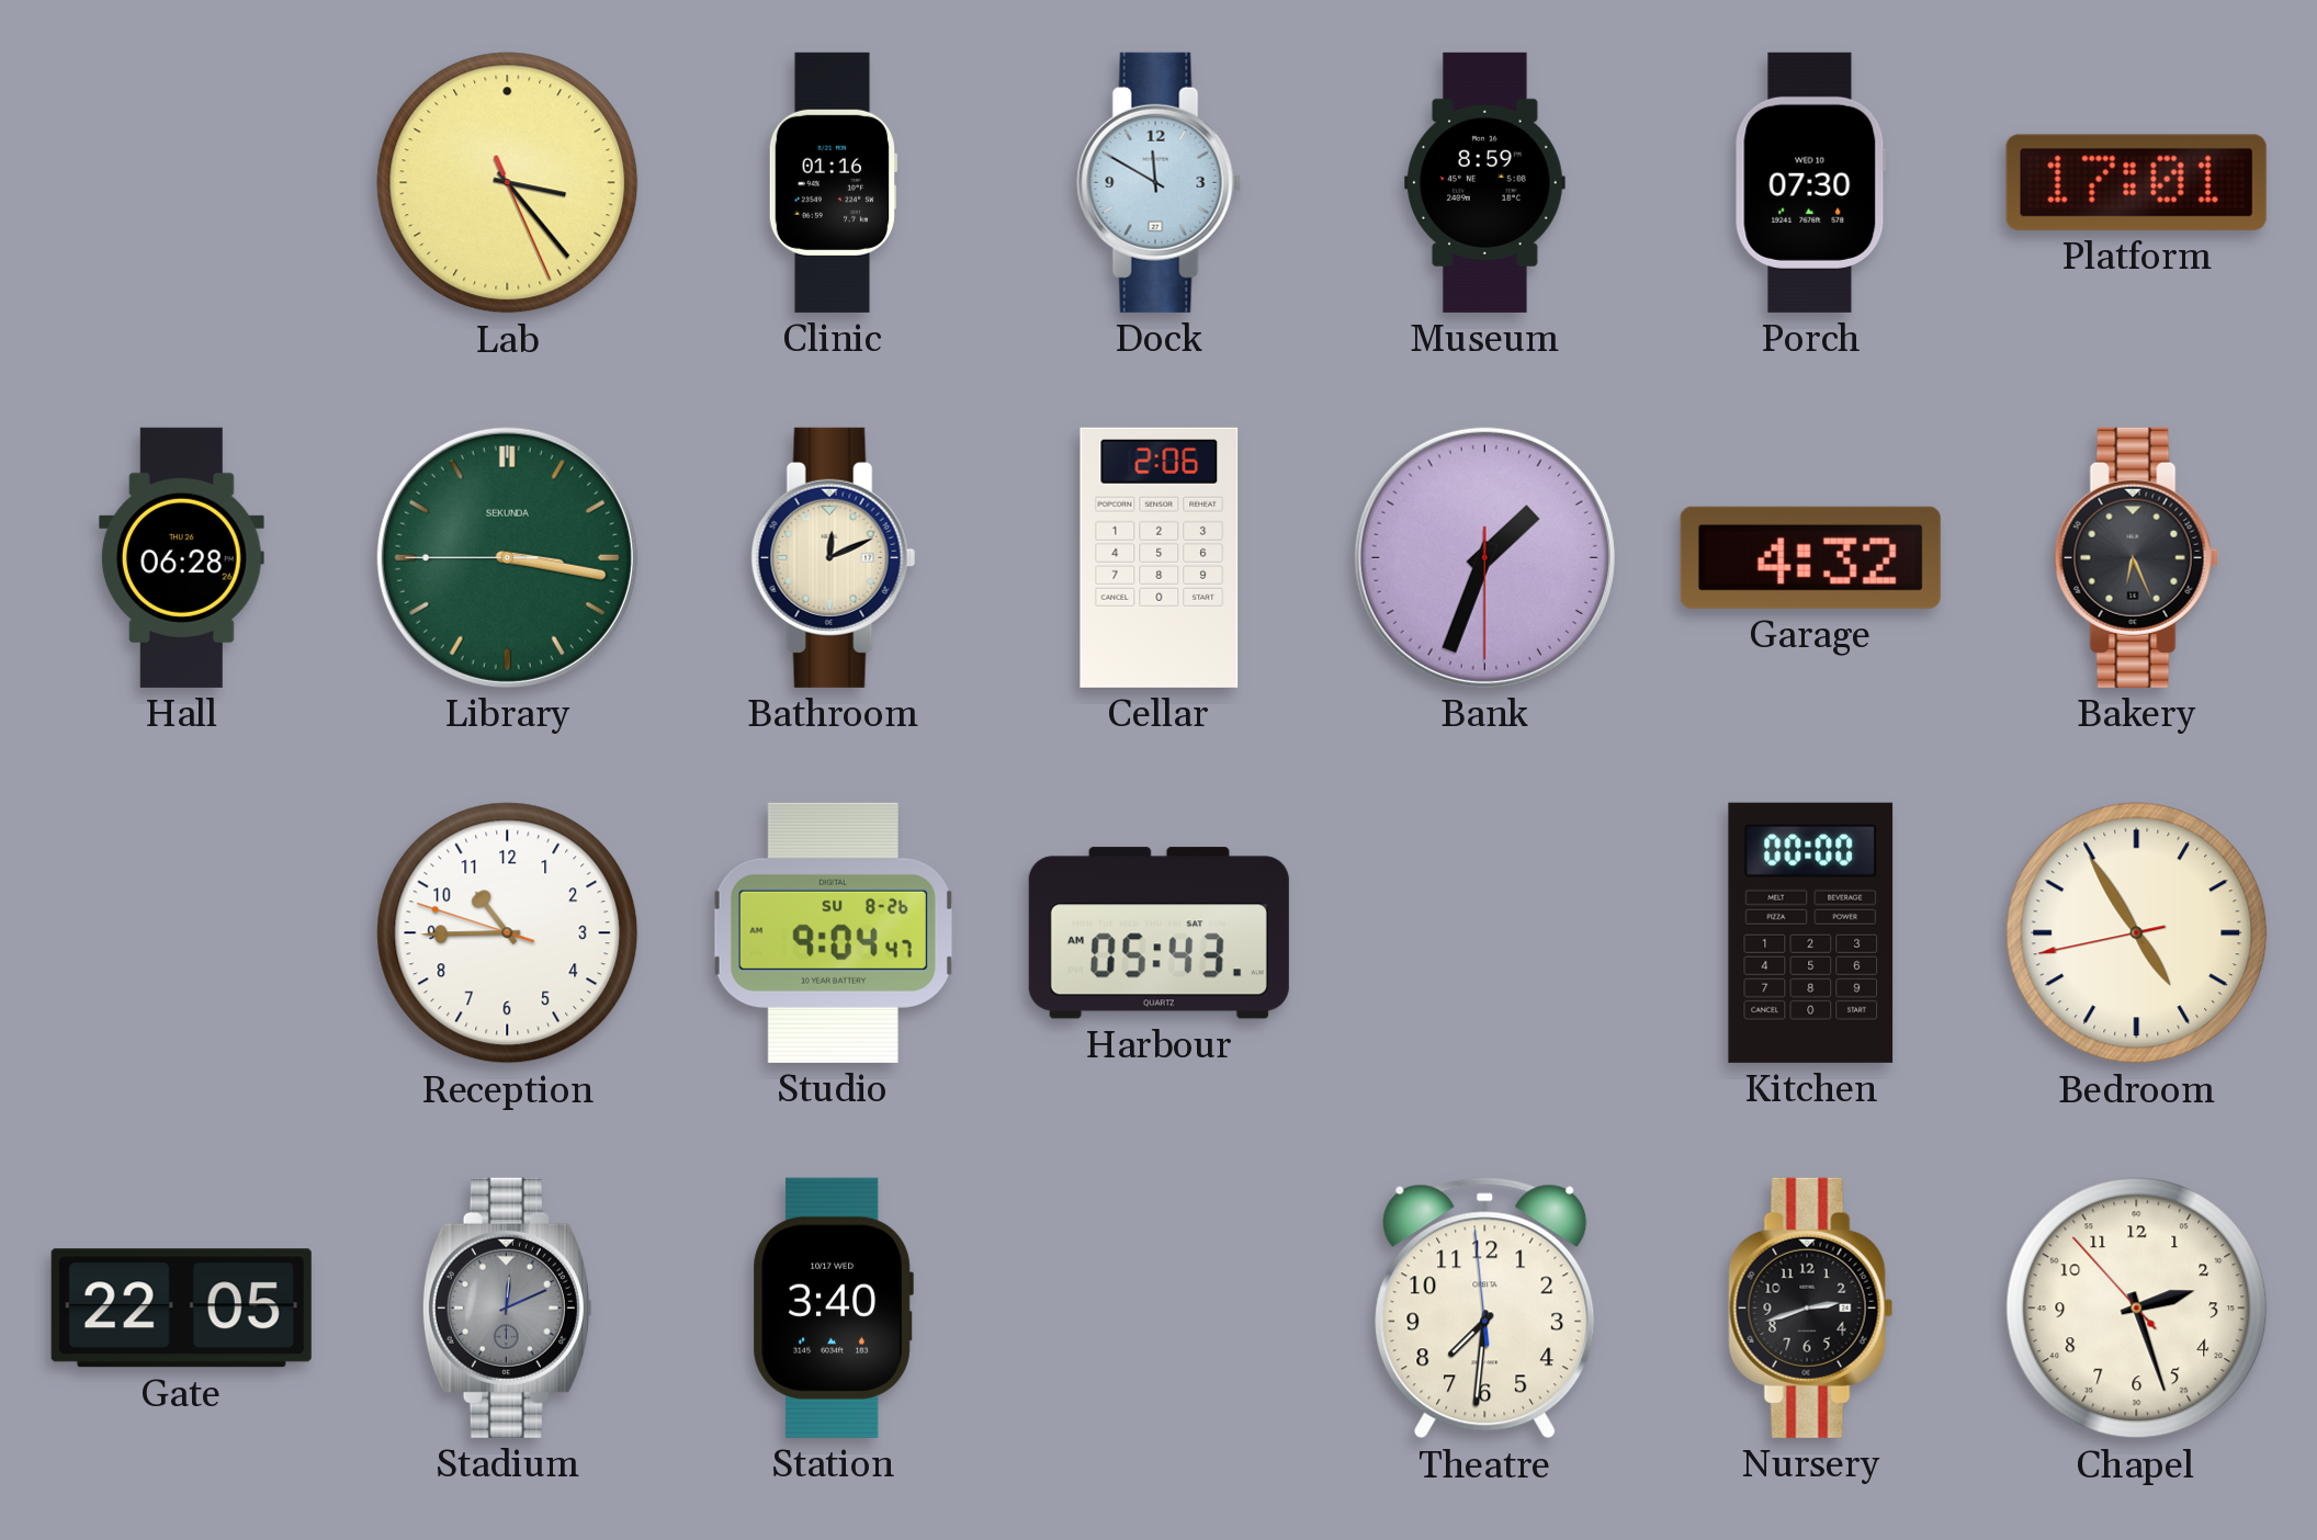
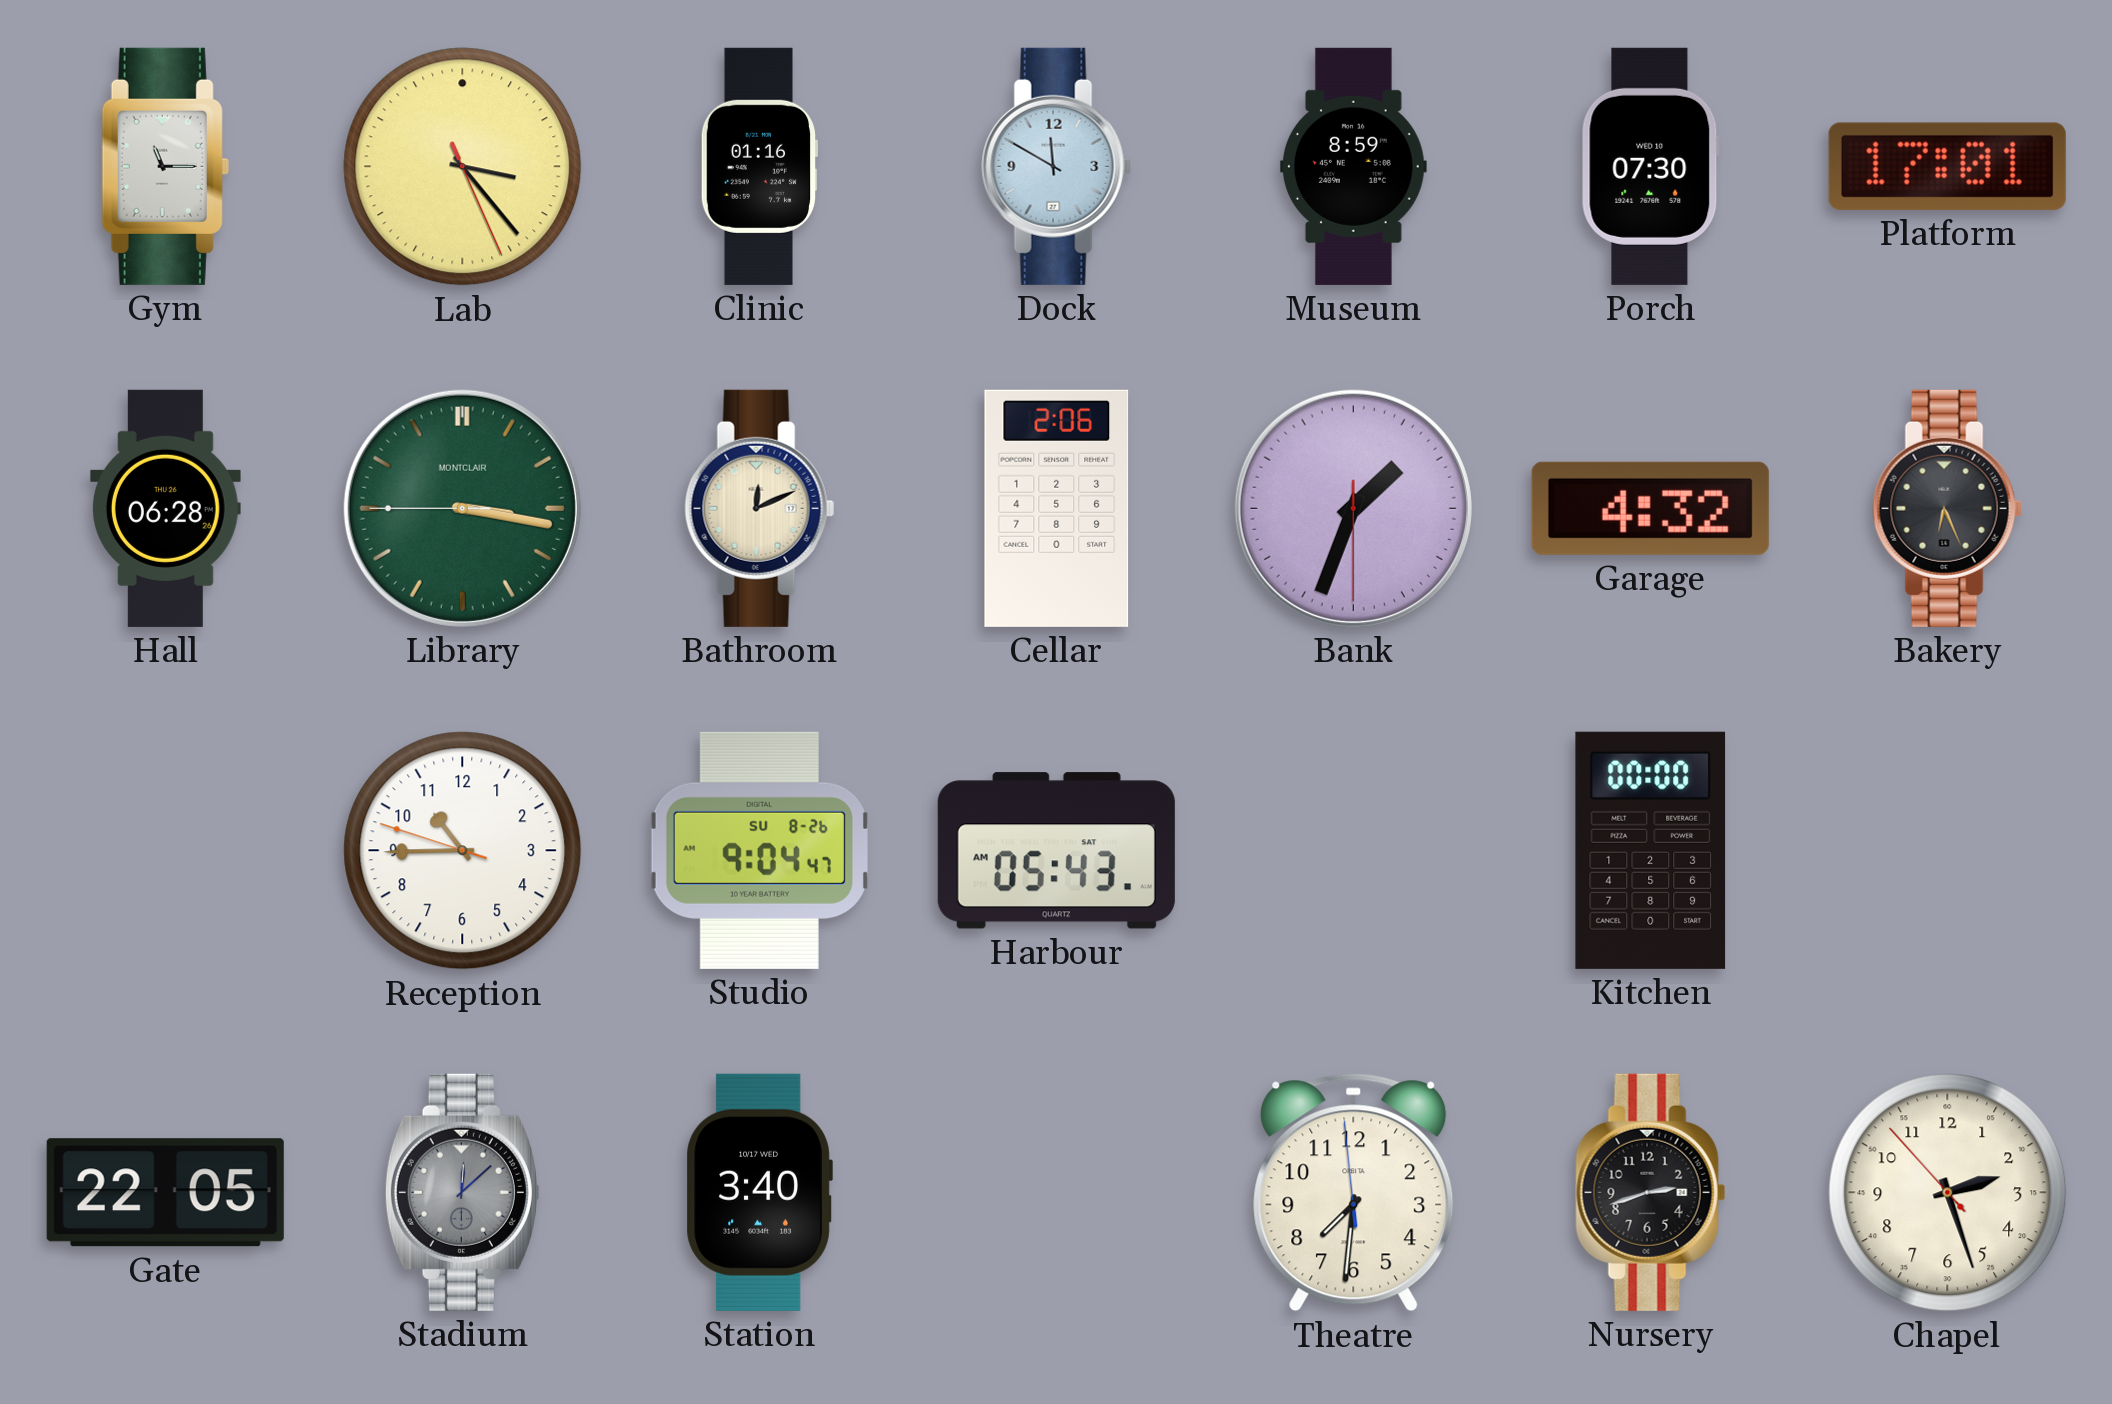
Gym: none -> 11:15
Library brand: SEKUNDA -> MONTCLAIR
Bedroom: 4:54 -> none
Stadium: 12:11 -> 12:08
